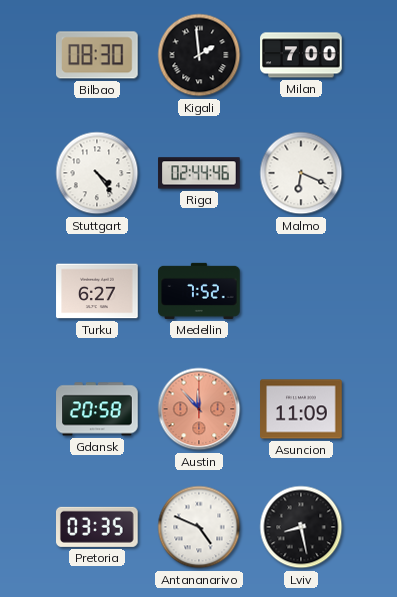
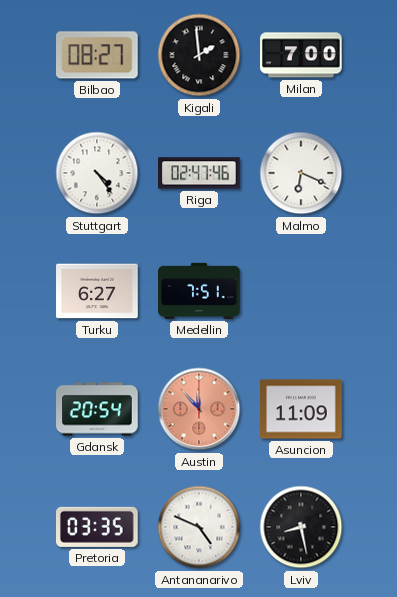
Bilbao: 08:30 -> 08:27
Riga: 02:44 -> 02:47
Medellin: 7:52 -> 7:51
Gdansk: 20:58 -> 20:54
